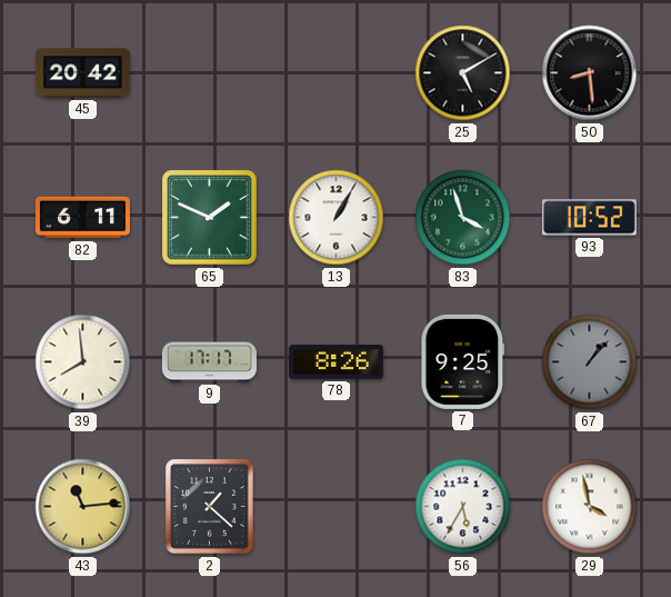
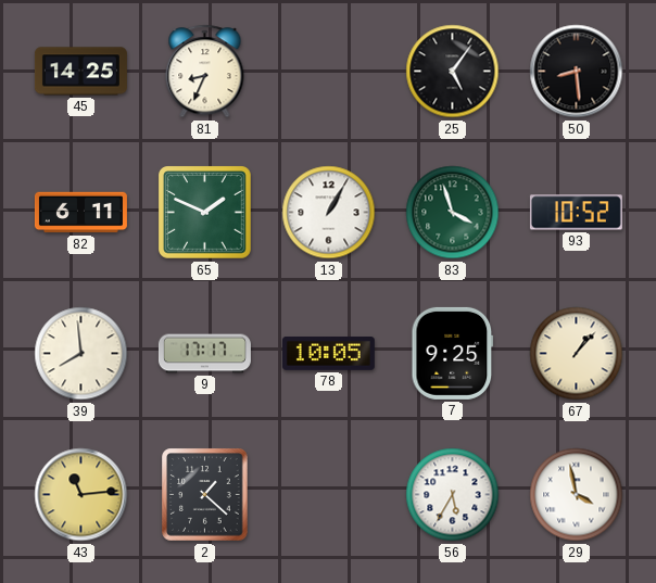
45: 20:42 -> 14:25
81: none -> 8:34
25: 5:10 -> 5:06
78: 8:26 -> 10:05
67 dial: grey -> cream
